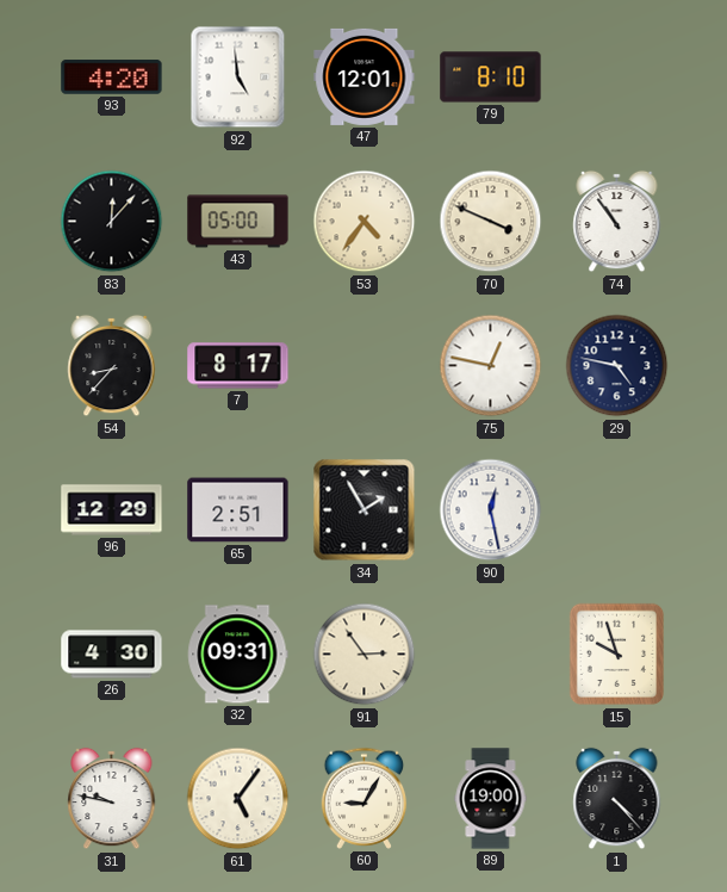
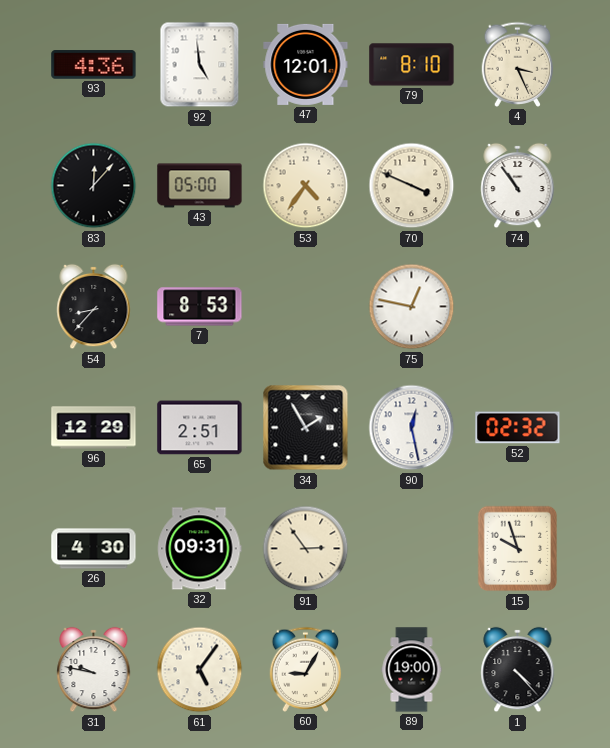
93: 4:20 -> 4:36
4: none -> 3:26
7: 8:17 -> 8:53
29: 4:47 -> none
52: none -> 02:32
